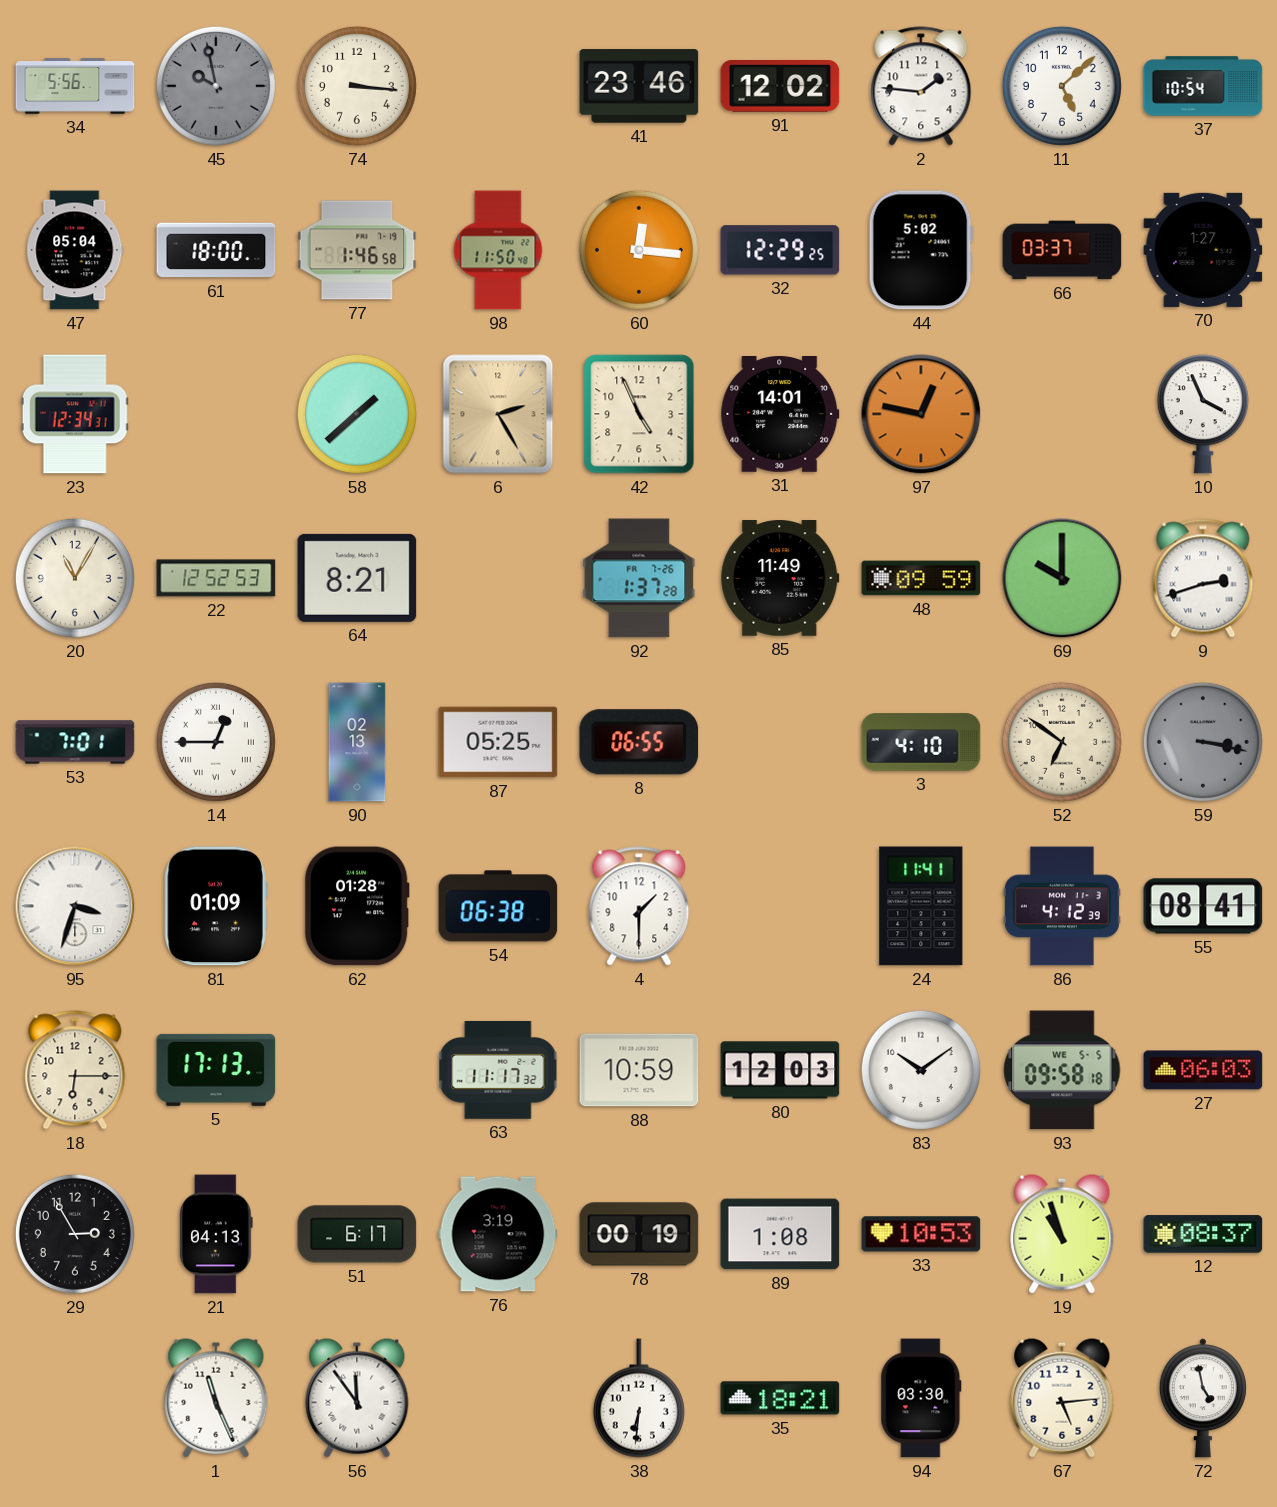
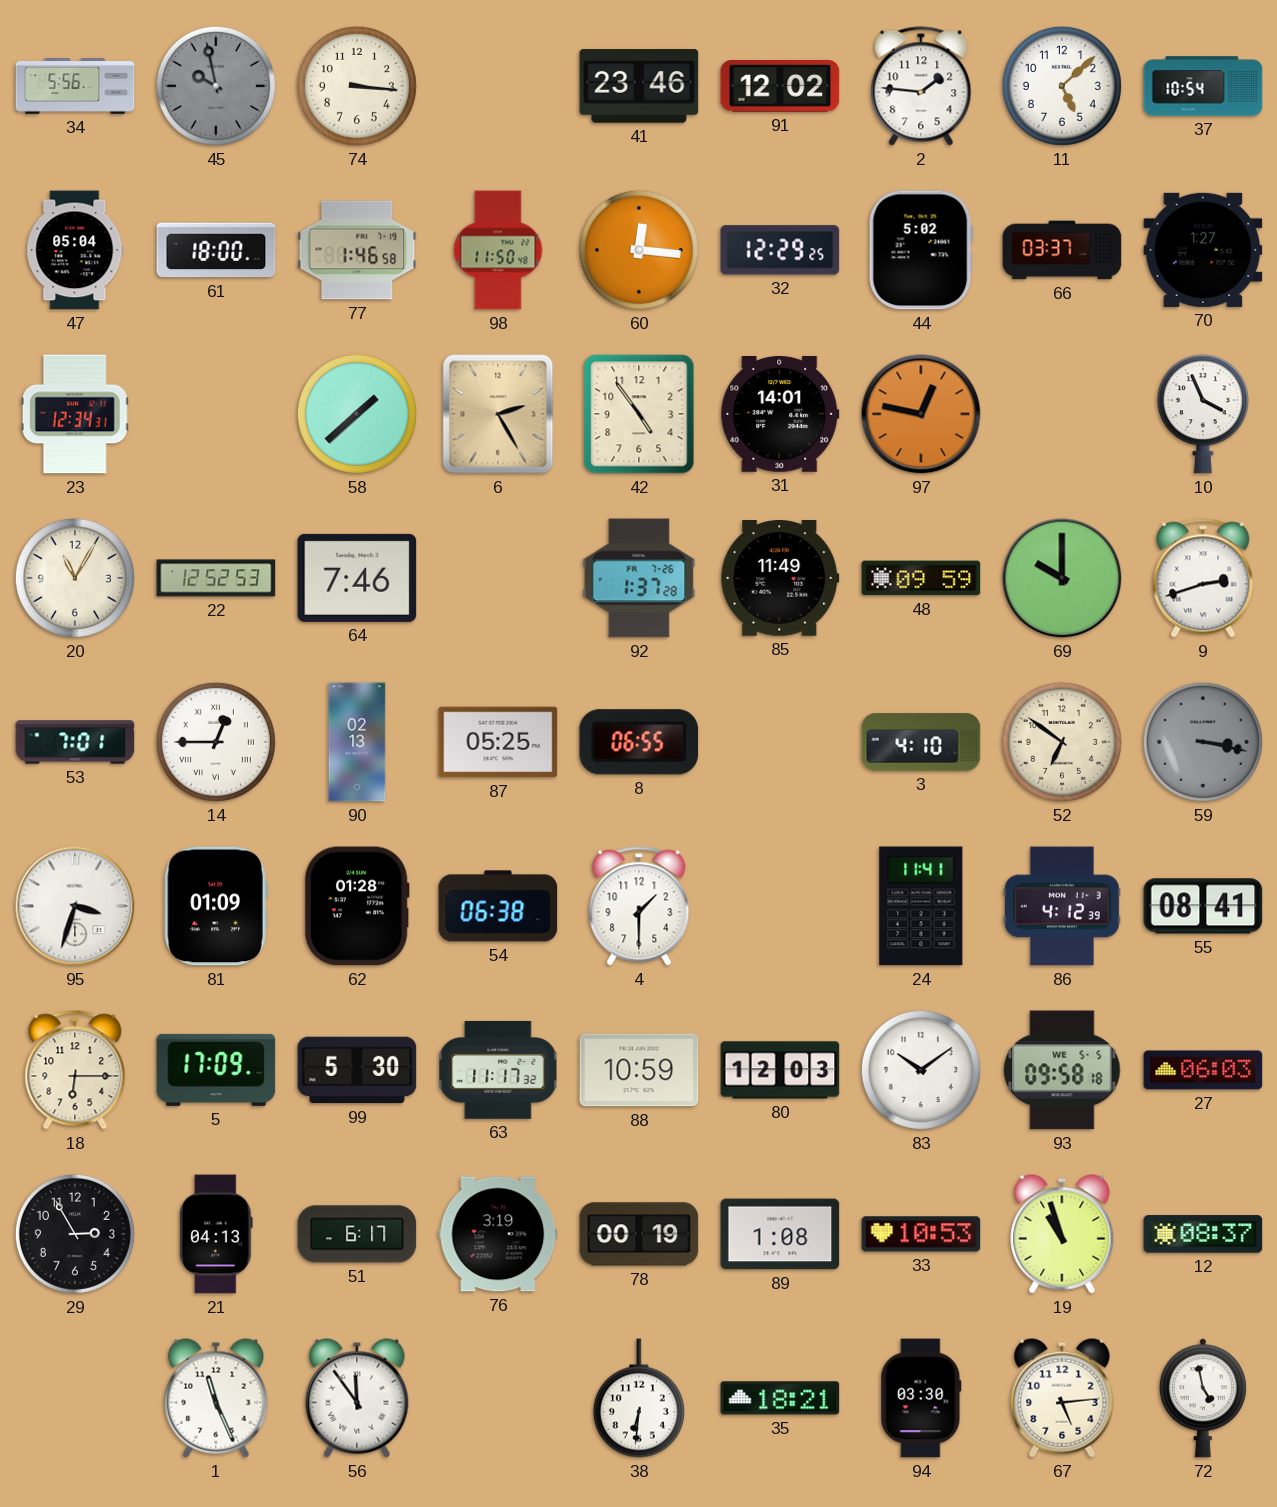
42: 4:56 -> 4:54
64: 8:21 -> 7:46
5: 17:13 -> 17:09
99: none -> 5:30
